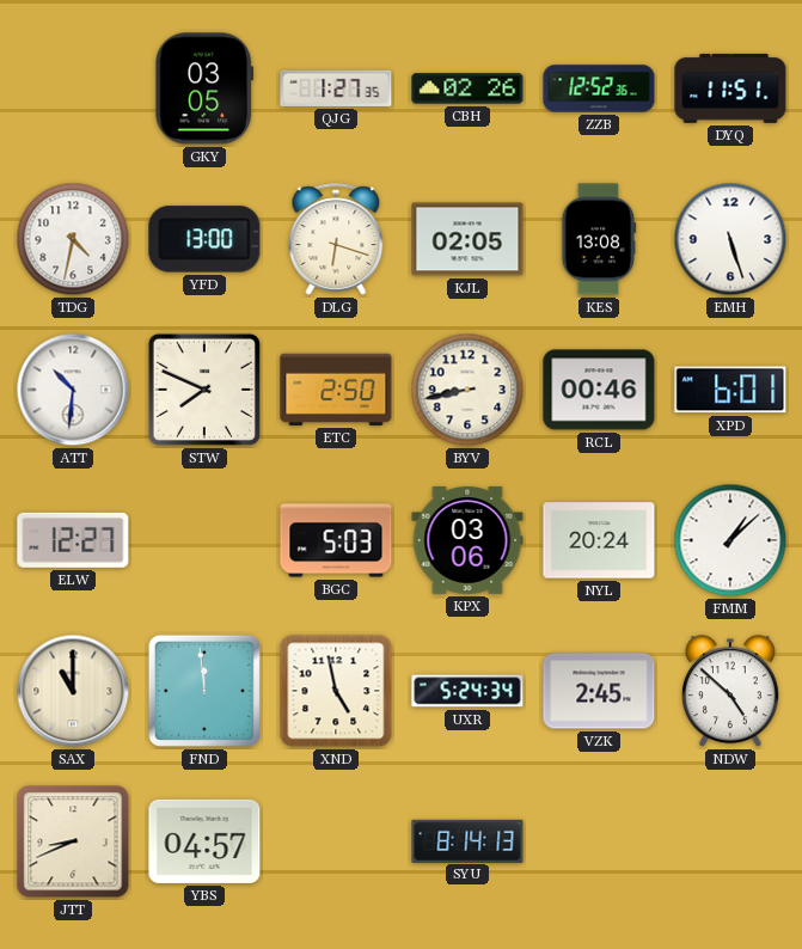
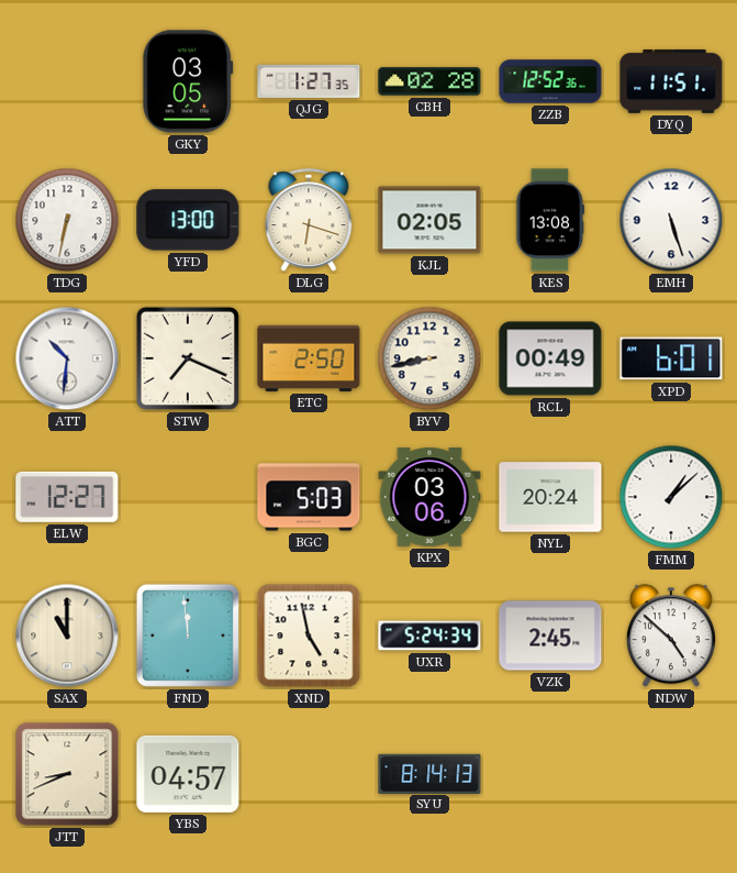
CBH: 02:26 -> 02:28
TDG: 4:32 -> 6:32
STW: 7:49 -> 7:19
RCL: 00:46 -> 00:49
